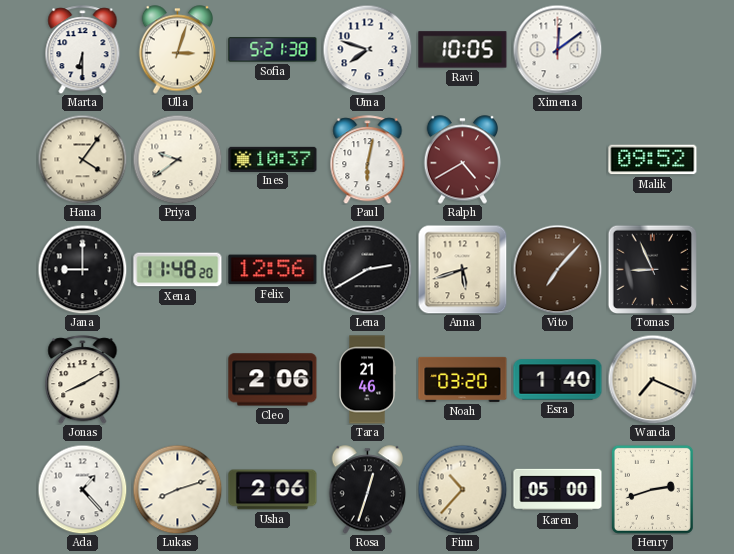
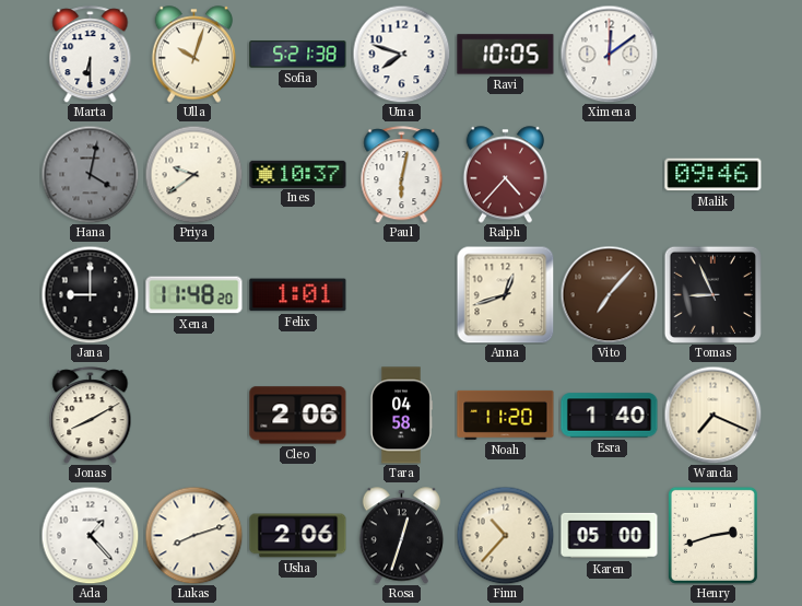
Ulla: 3:03 -> 10:03
Hana: 4:06 -> 4:02
Hana dial: cream -> grey
Ralph: 4:40 -> 4:37
Malik: 09:52 -> 09:46
Felix: 12:56 -> 1:01
Lena: 2:40 -> none
Anna: 5:42 -> 12:42
Tara: 21:46 -> 04:58
Noah: 03:20 -> 11:20
